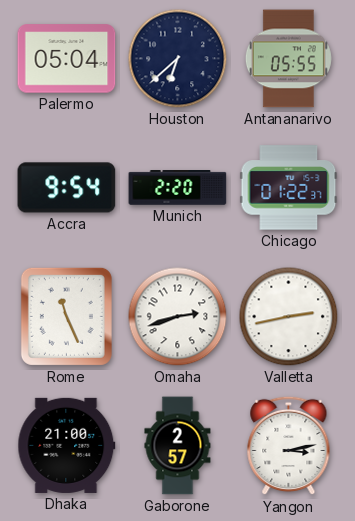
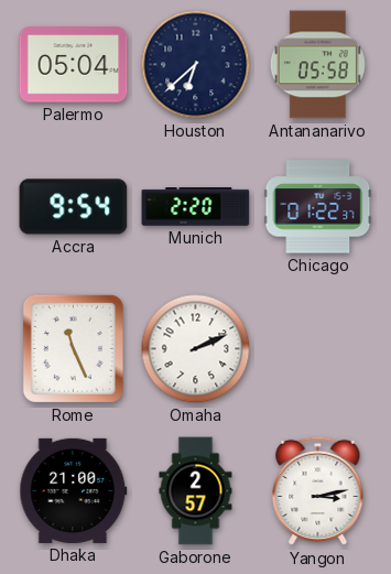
Antananarivo: 05:55 -> 05:58
Omaha: 2:42 -> 2:11
Valletta: 2:43 -> none
